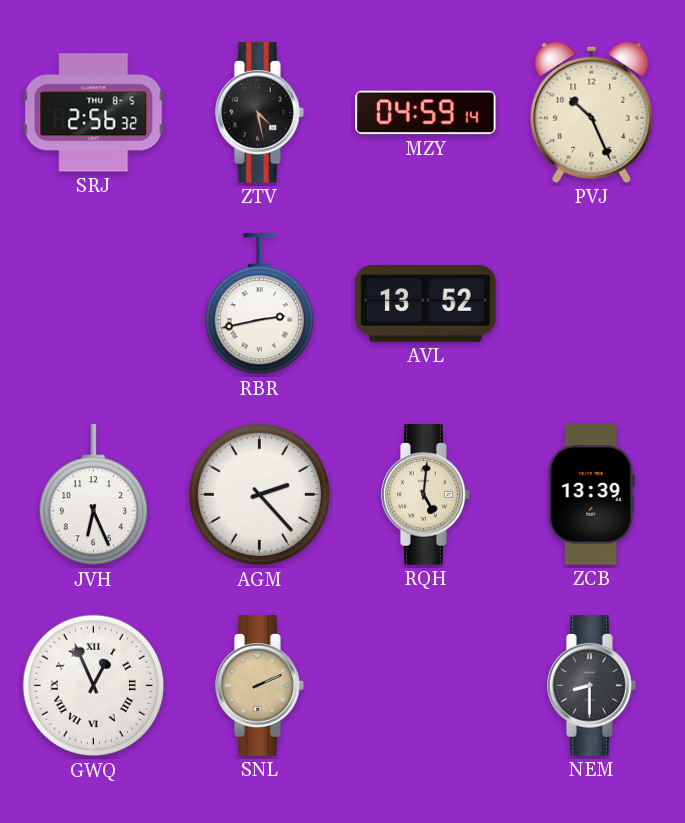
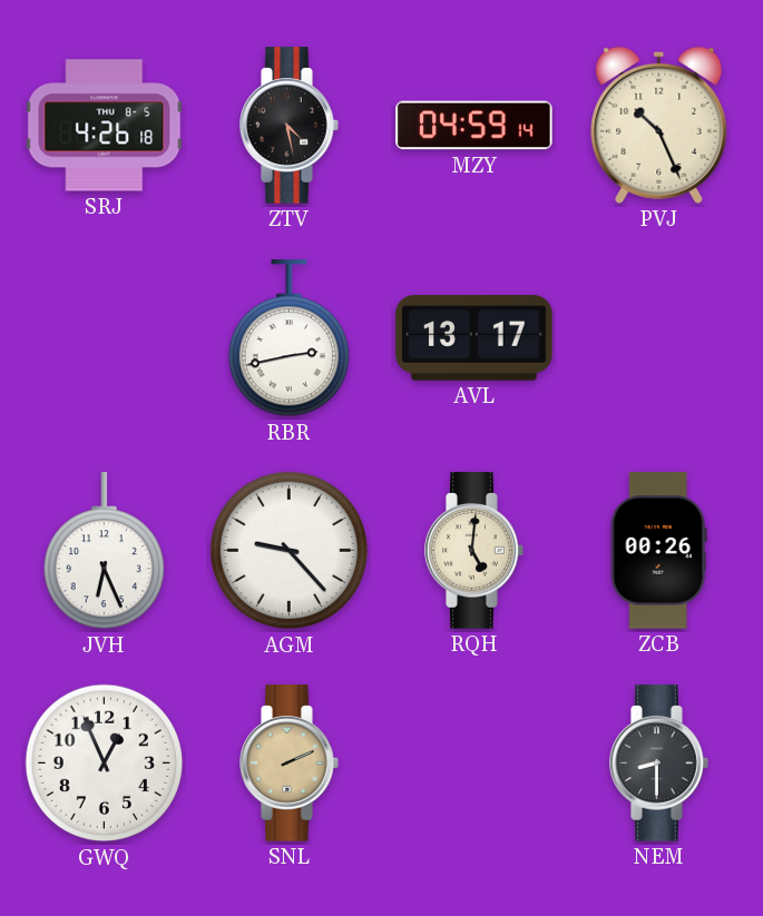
SRJ: 2:56 -> 4:26
AVL: 13:52 -> 13:17
AGM: 2:23 -> 9:23
ZCB: 13:39 -> 00:26
GWQ numerals: Roman -> Arabic
